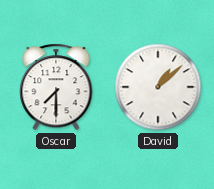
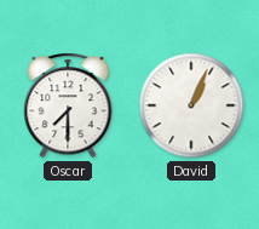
David: 1:08 -> 1:04
